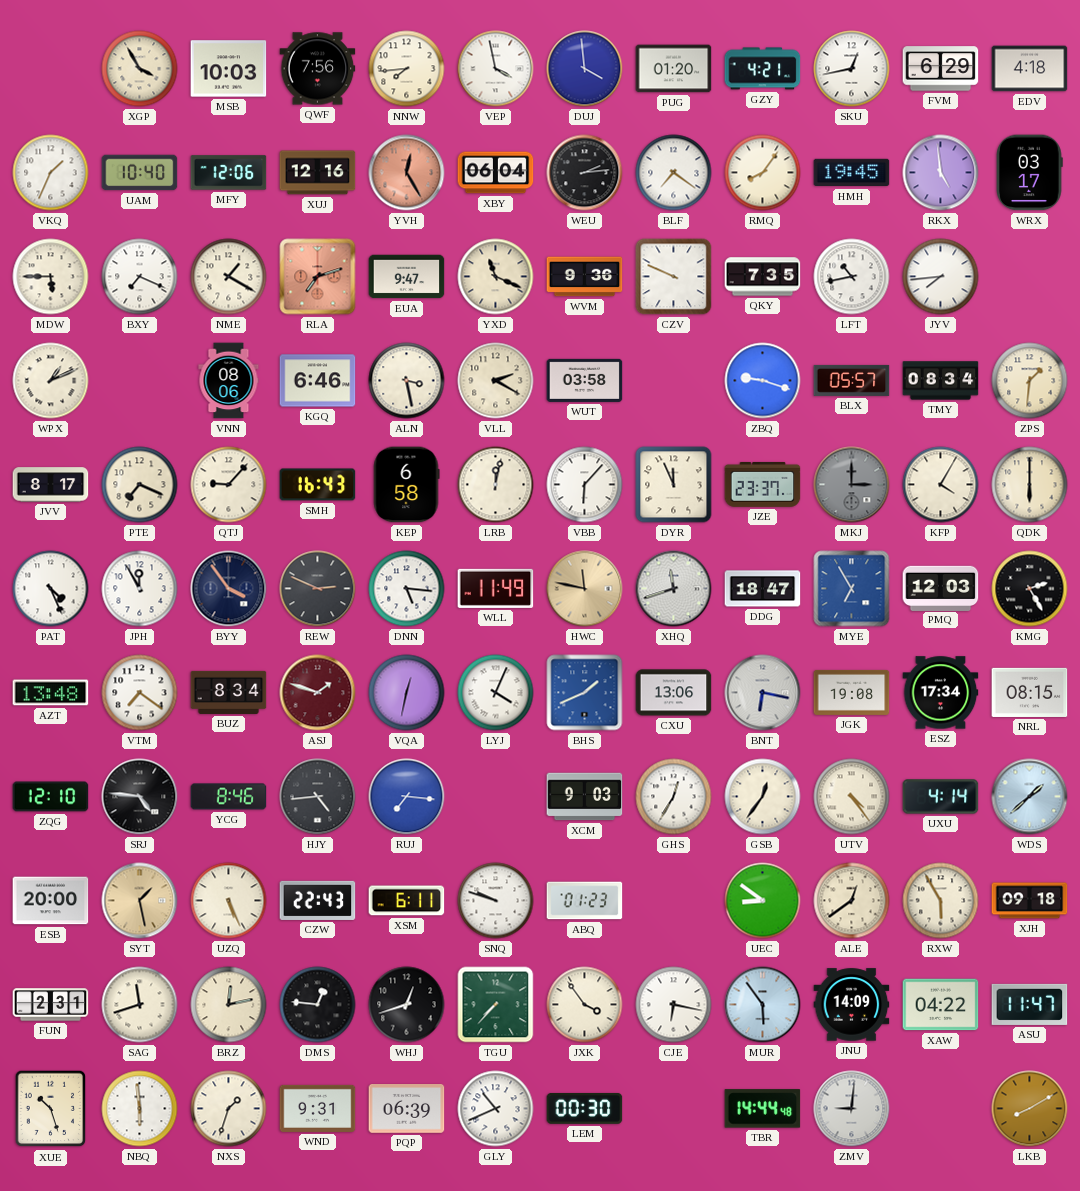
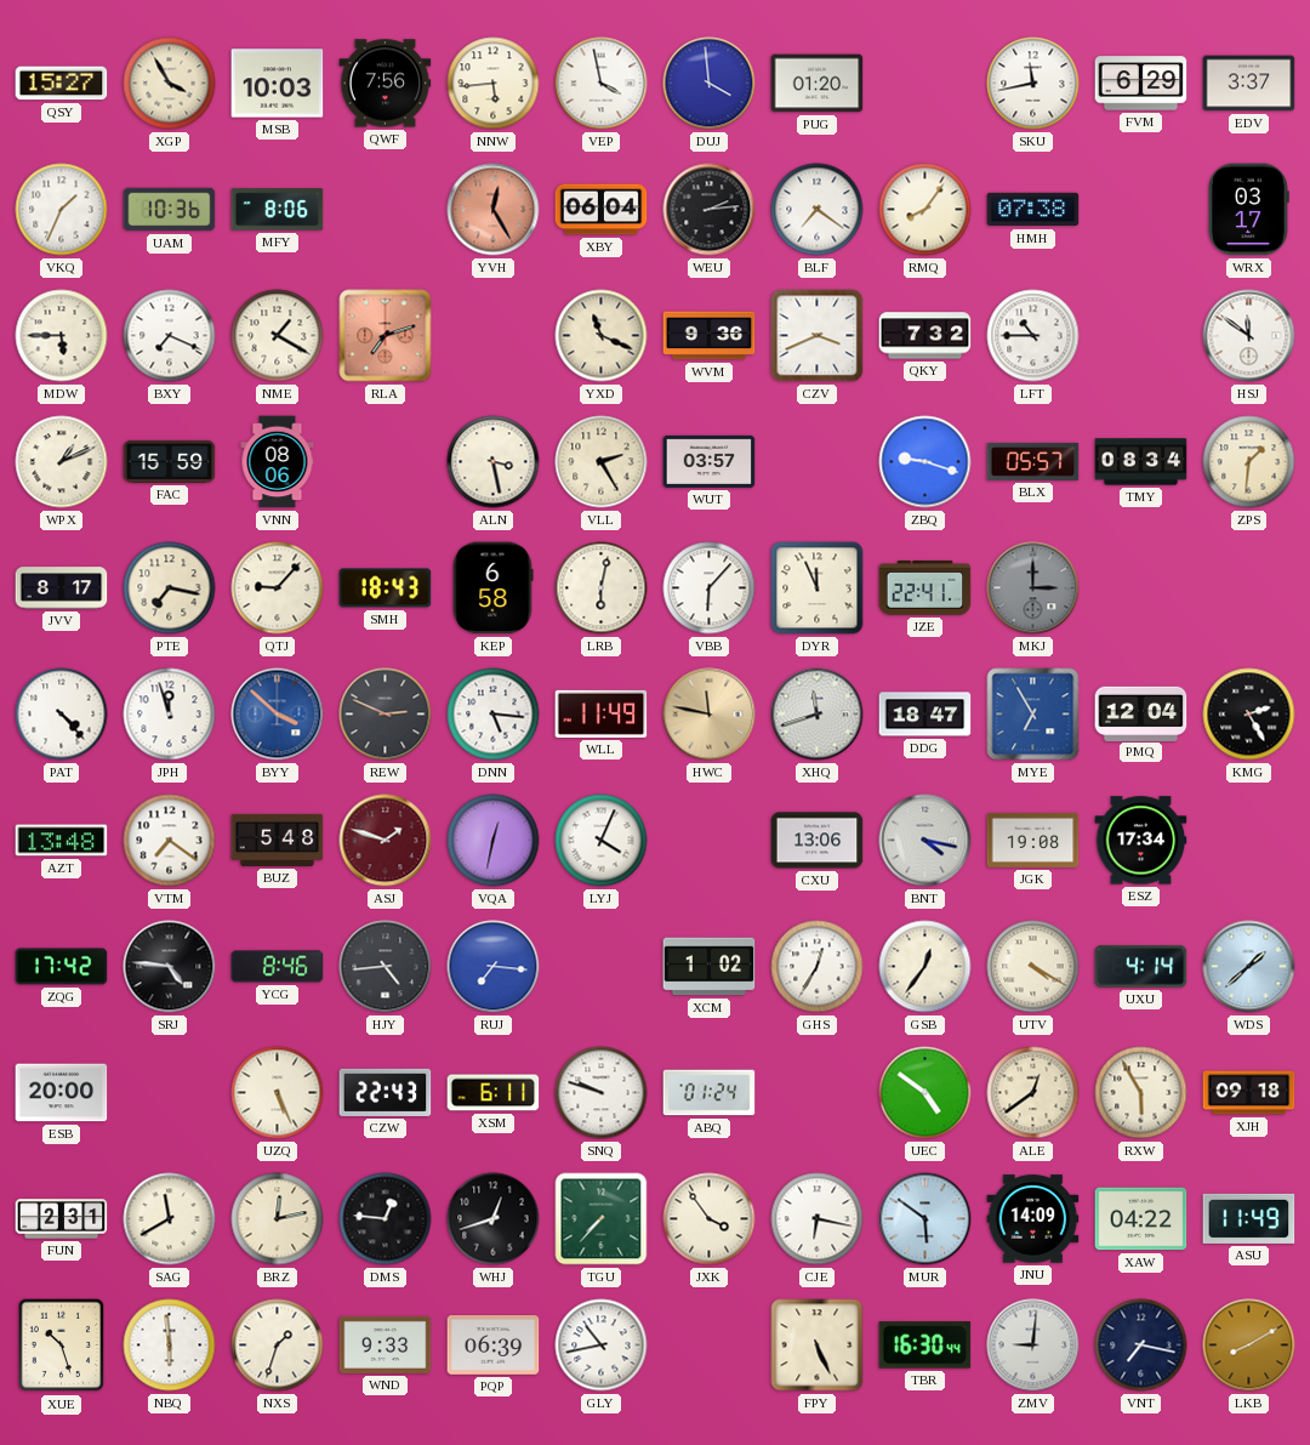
QSY: none -> 15:27
NNW: 7:44 -> 5:44
GZY: 4:21 -> none
SKU: 12:43 -> 11:43
EDV: 4:18 -> 3:37
UAM: 10:40 -> 10:36
MFY: 12:06 -> 8:06
XUJ: 12:16 -> none
HMH: 19:45 -> 07:38
RKX: 4:59 -> none
EUA: 9:47 -> none
CZV: 9:49 -> 3:41
QKY: 7:35 -> 7:32
LFT: 10:43 -> 10:45
JYV: 7:44 -> none
HSJ: none -> 11:51
FAC: none -> 15:59
KGQ: 6:46 -> none
VLL: 2:20 -> 2:25
WUT: 03:58 -> 03:57
PTE: 7:19 -> 7:17
SMH: 16:43 -> 18:43
LRB: 12:02 -> 6:02
JZE: 23:37 -> 22:41
KFP: 4:05 -> none
QDK: 6:00 -> none
PAT: 4:26 -> 4:23
JPH: 11:55 -> 11:57
BYY: 3:54 -> 3:52
BYY dial: navy -> blue
PMQ: 12:03 -> 12:04
BUZ: 8:34 -> 5:48
BHS: 1:41 -> none
BNT: 6:17 -> 4:17
NRL: 08:15 -> none
ZQG: 12:10 -> 17:42
XCM: 9:03 -> 1:02
UTV: 4:24 -> 4:20
SYT: 1:28 -> none
ABQ: 01:23 -> 01:24
UEC: 8:51 -> 4:51
SAG: 11:42 -> 11:40
MUR: 5:54 -> 5:51
ASU: 11:47 -> 11:49
WND: 9:31 -> 9:33
GLY: 10:41 -> 10:43
LEM: 00:30 -> none
FPY: none -> 5:26
TBR: 14:44 -> 16:30
VNT: none -> 7:17
